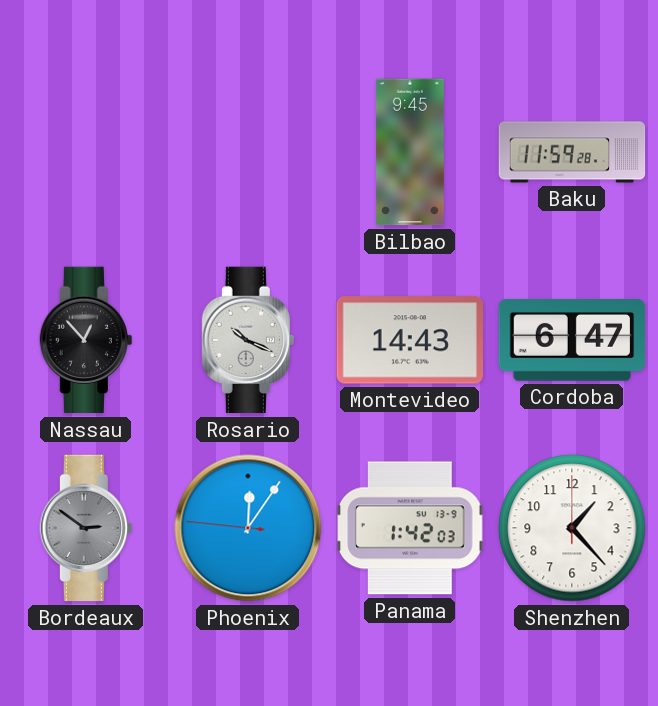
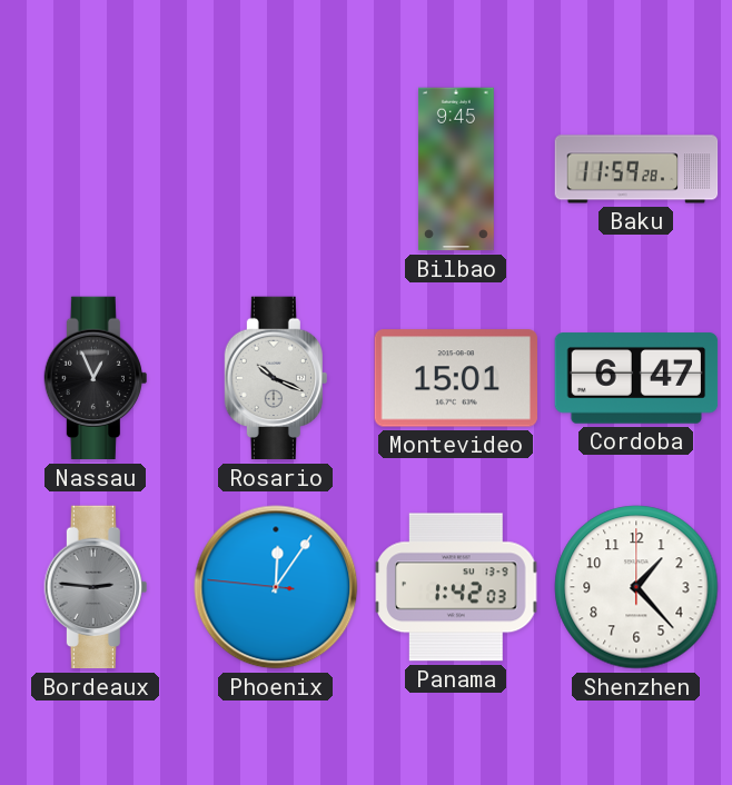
Nassau: 12:53 -> 12:56
Montevideo: 14:43 -> 15:01
Bordeaux: 2:51 -> 2:46
